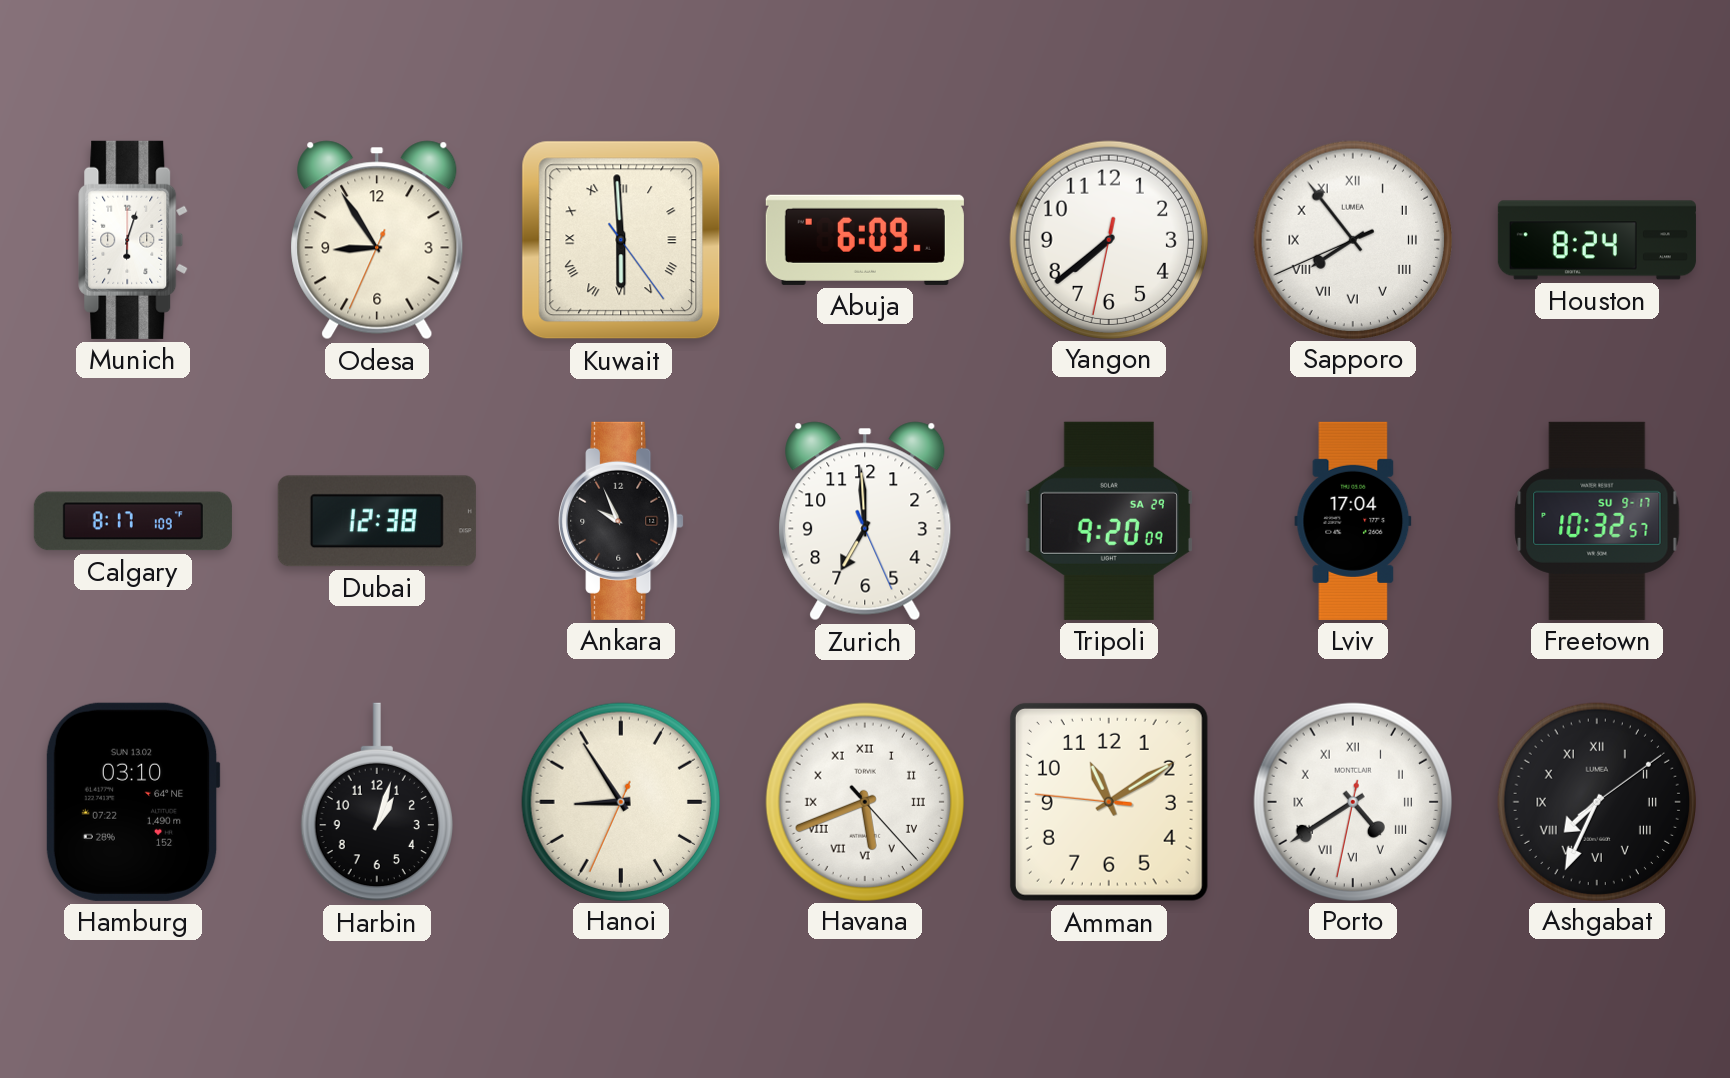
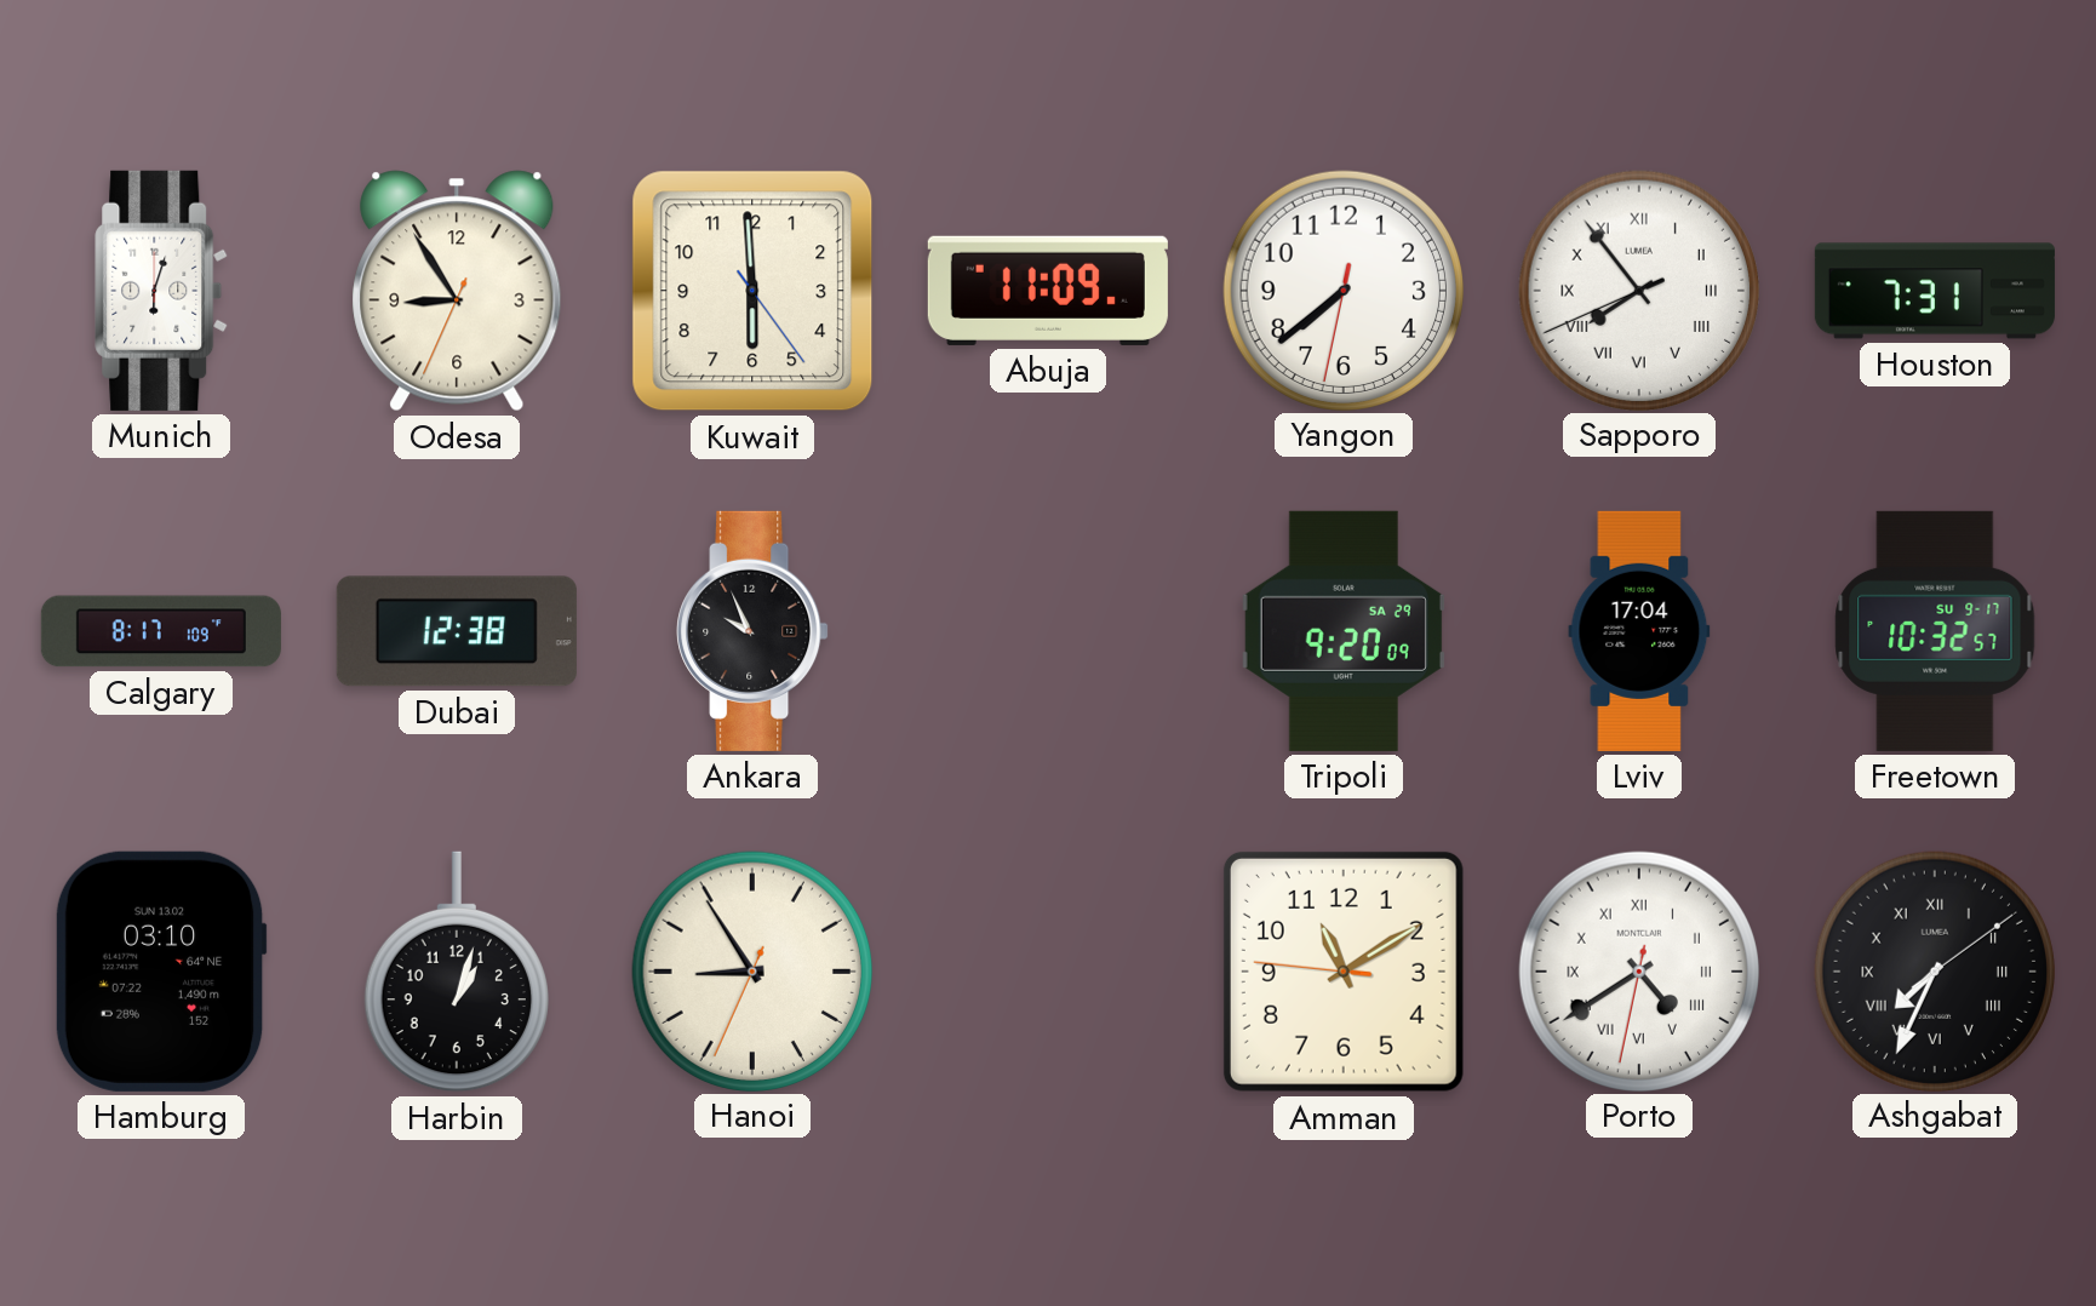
Kuwait numerals: Roman -> Arabic
Abuja: 6:09 -> 11:09
Houston: 8:24 -> 7:31
Zurich: 6:59 -> none
Havana: 5:41 -> none
